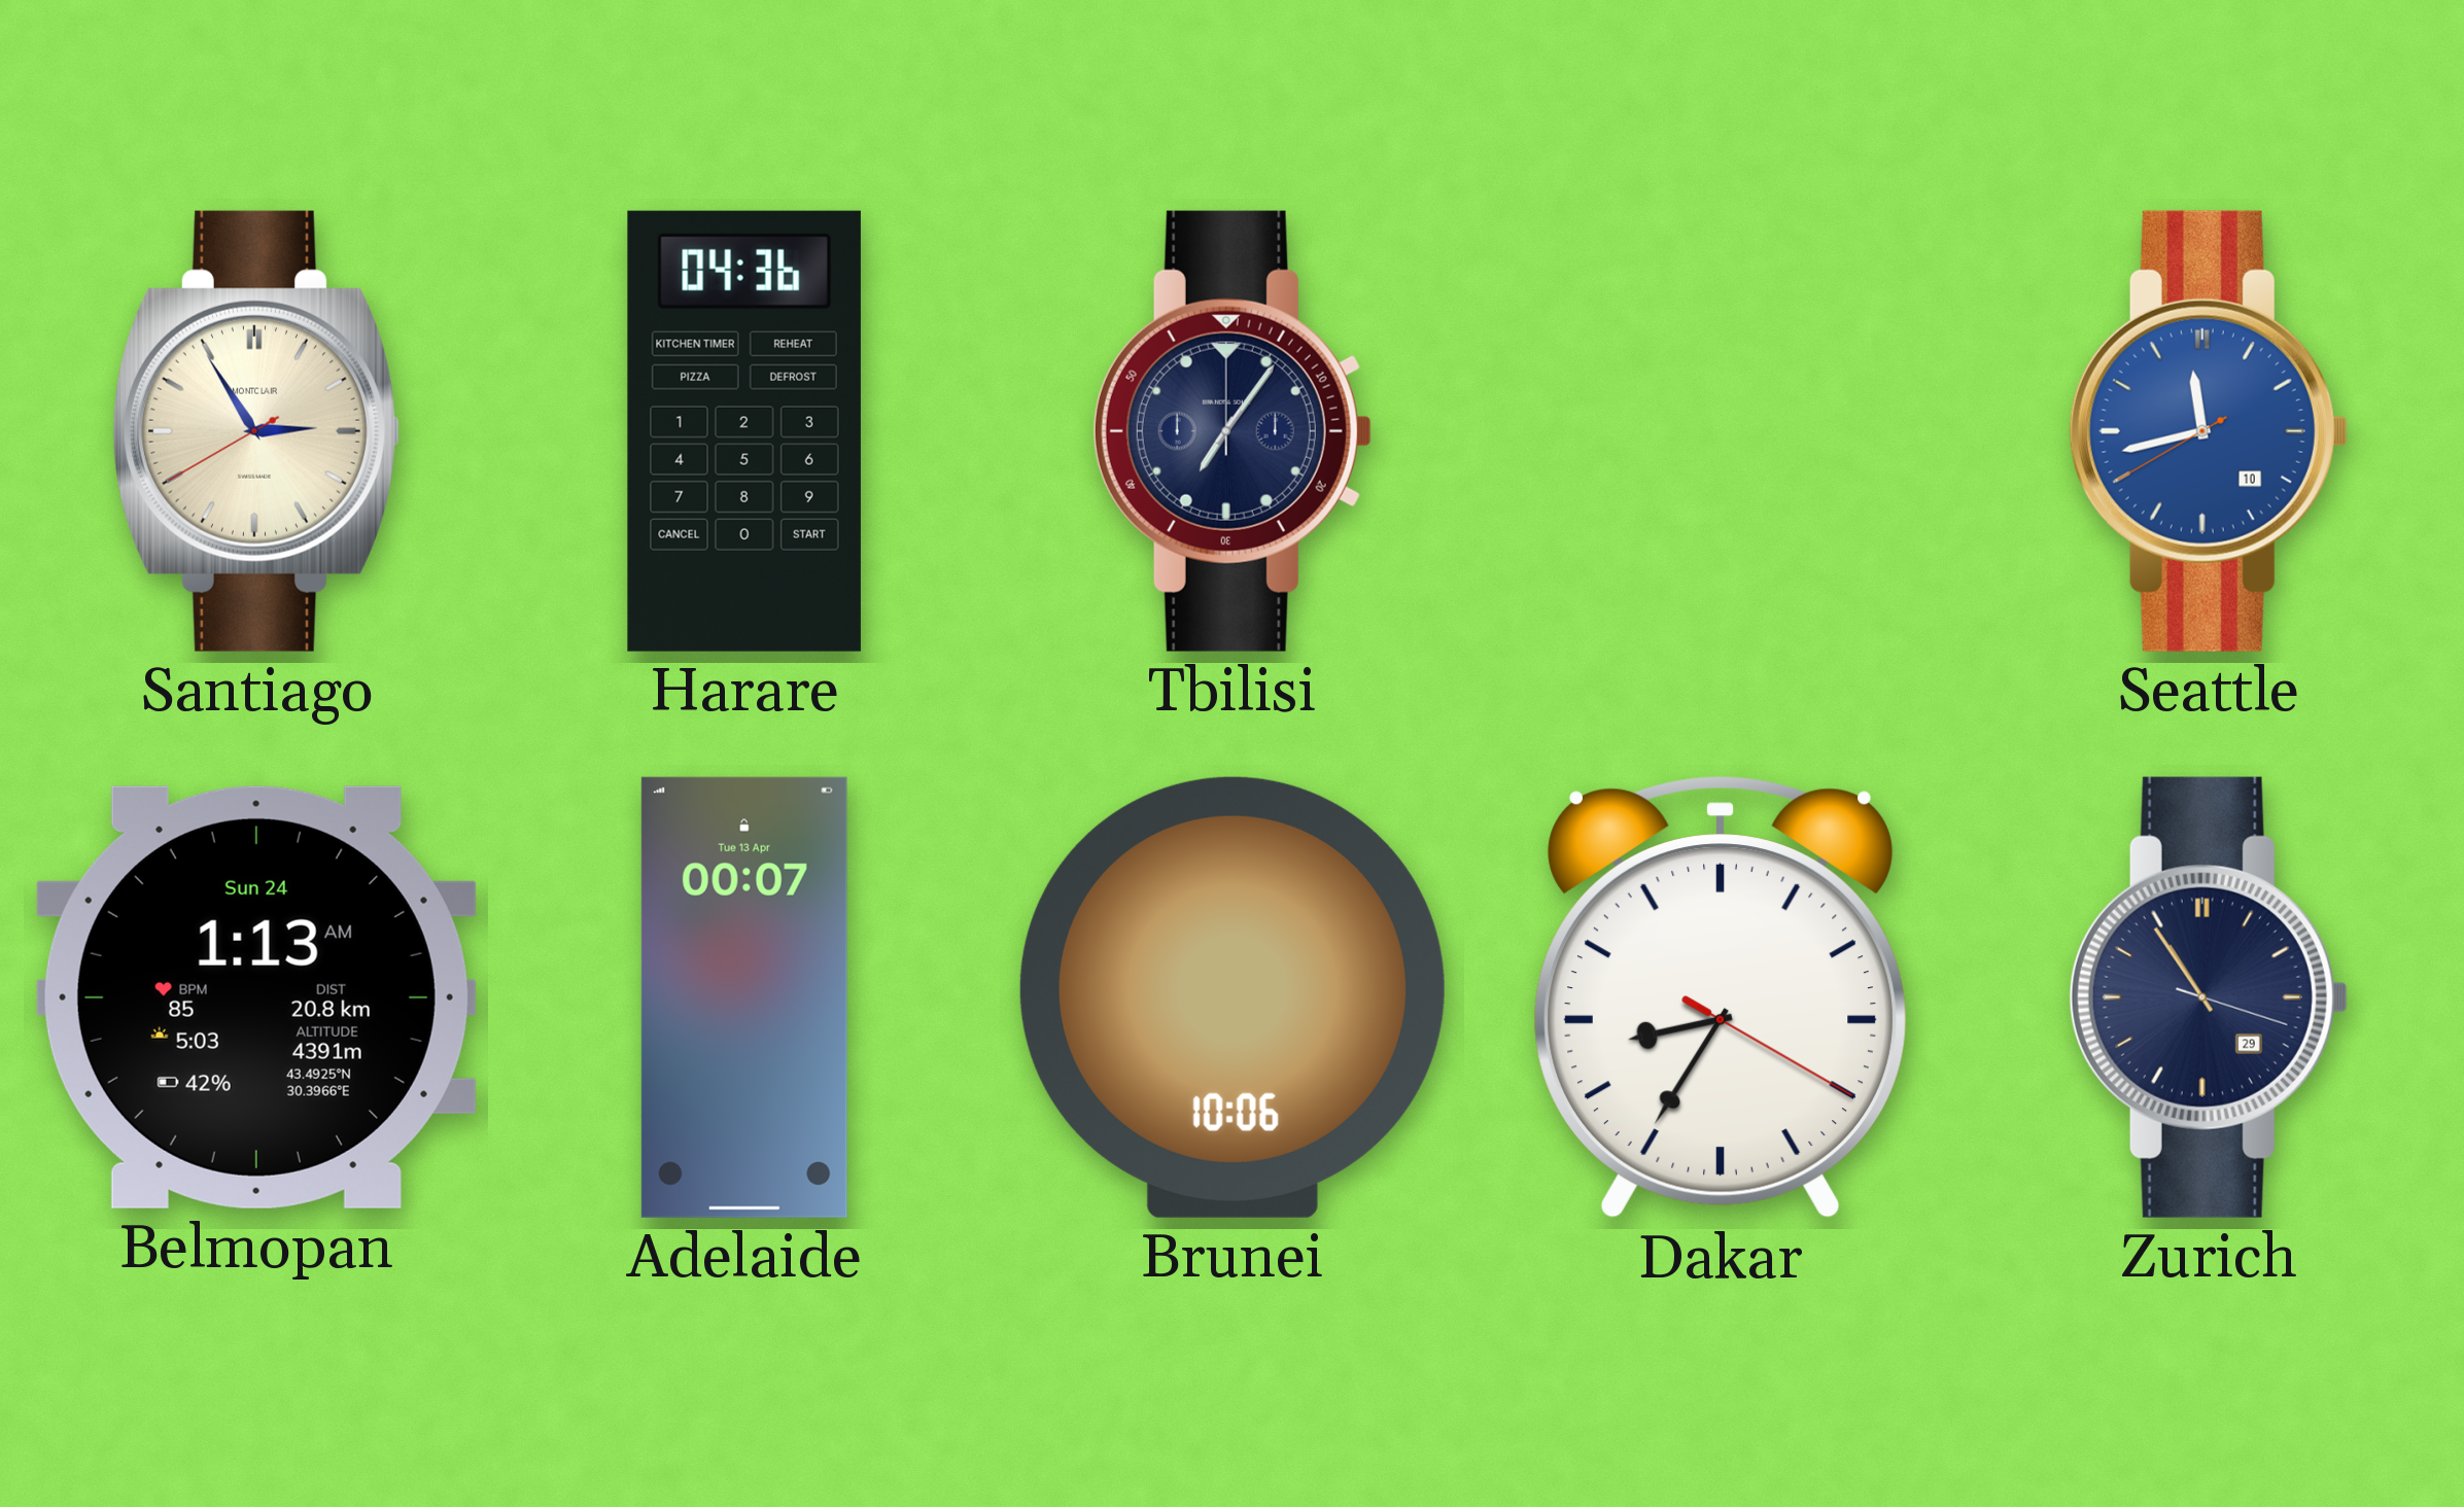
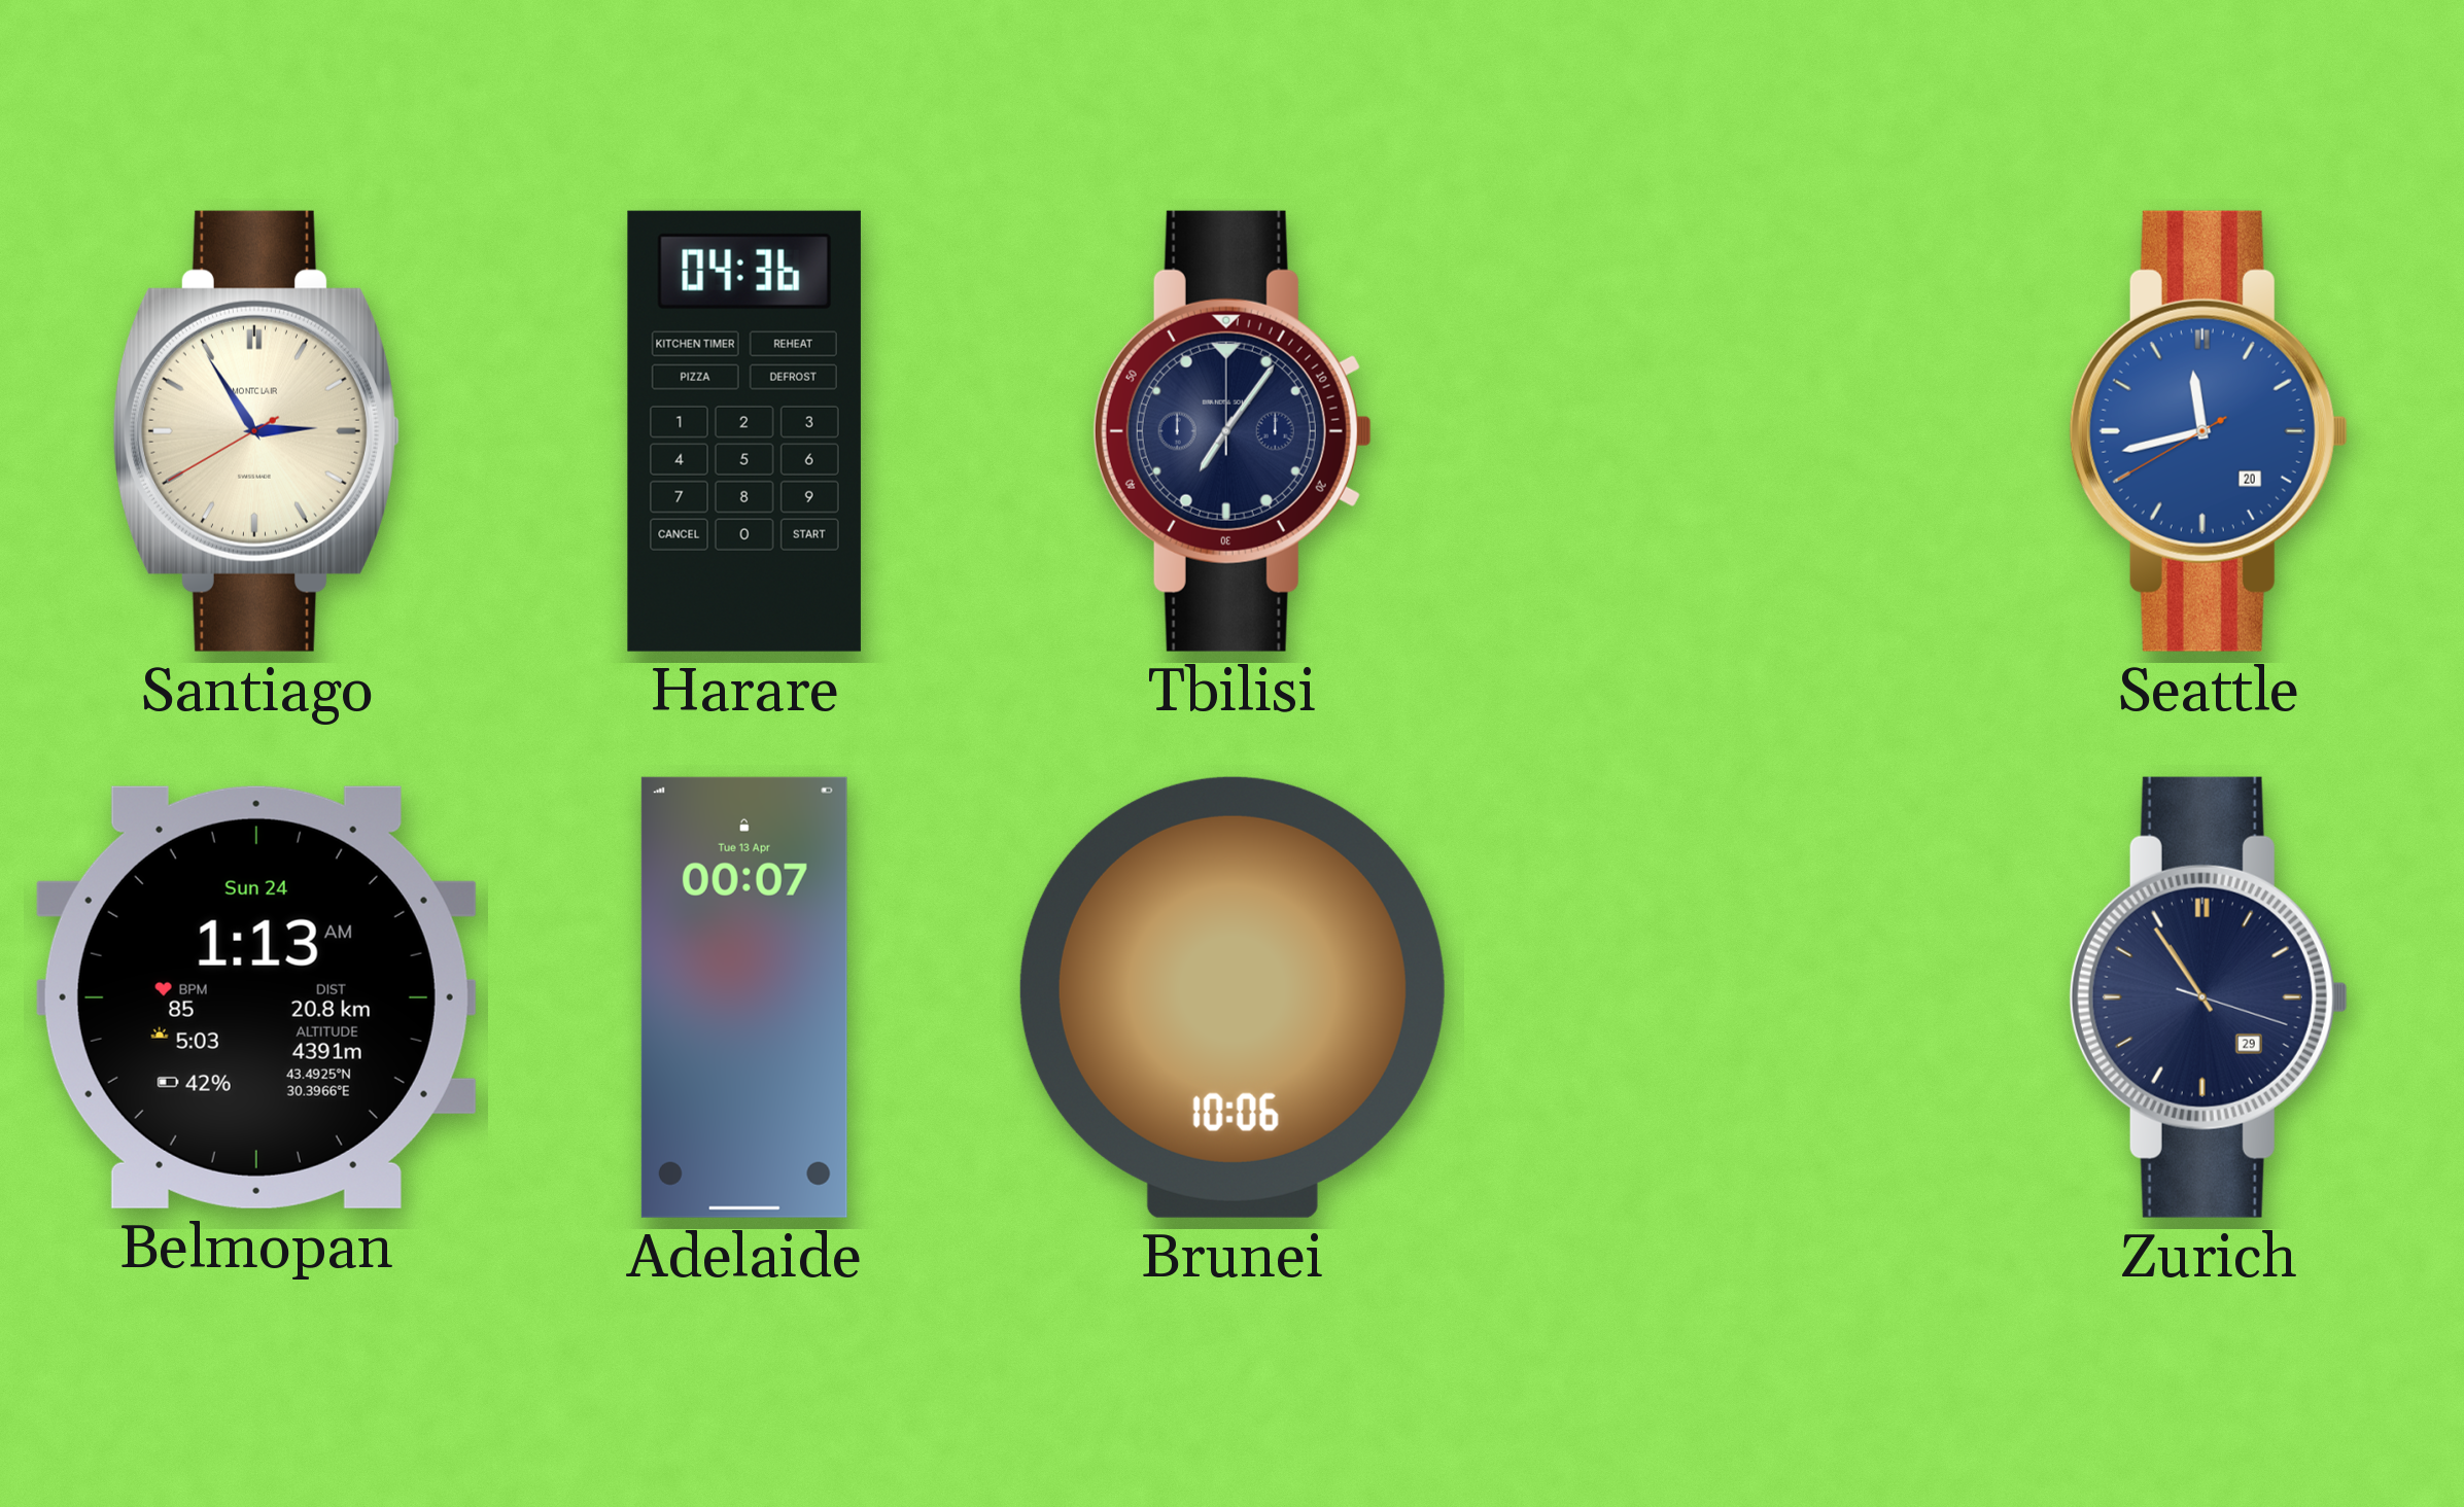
Seattle date: 10 -> 20
Dakar: 8:35 -> none
